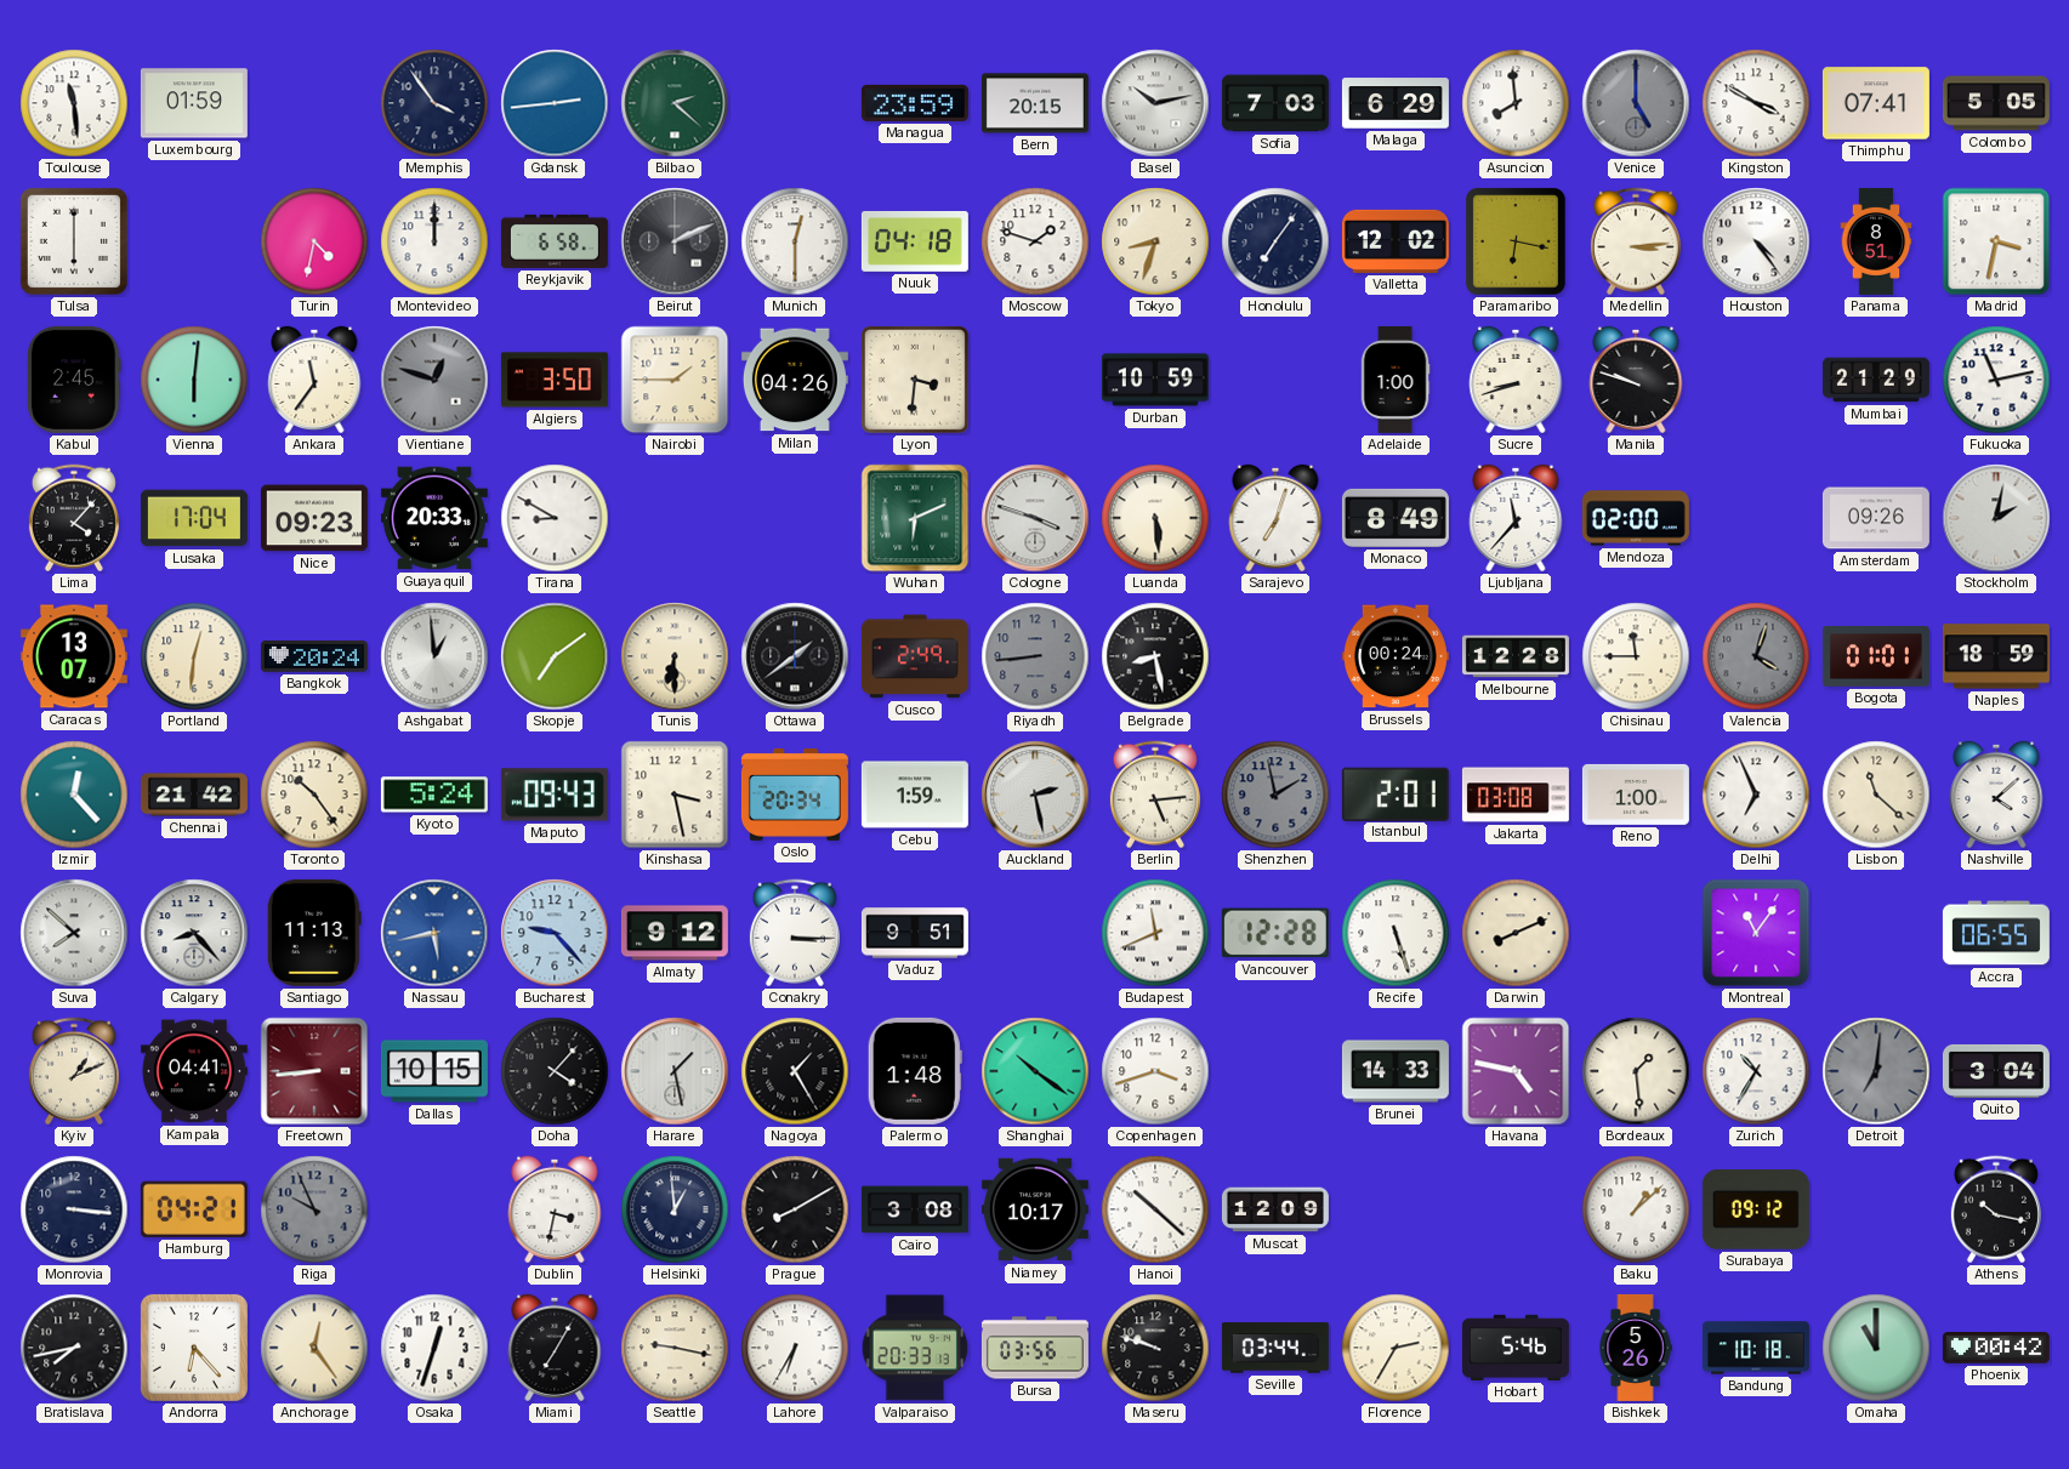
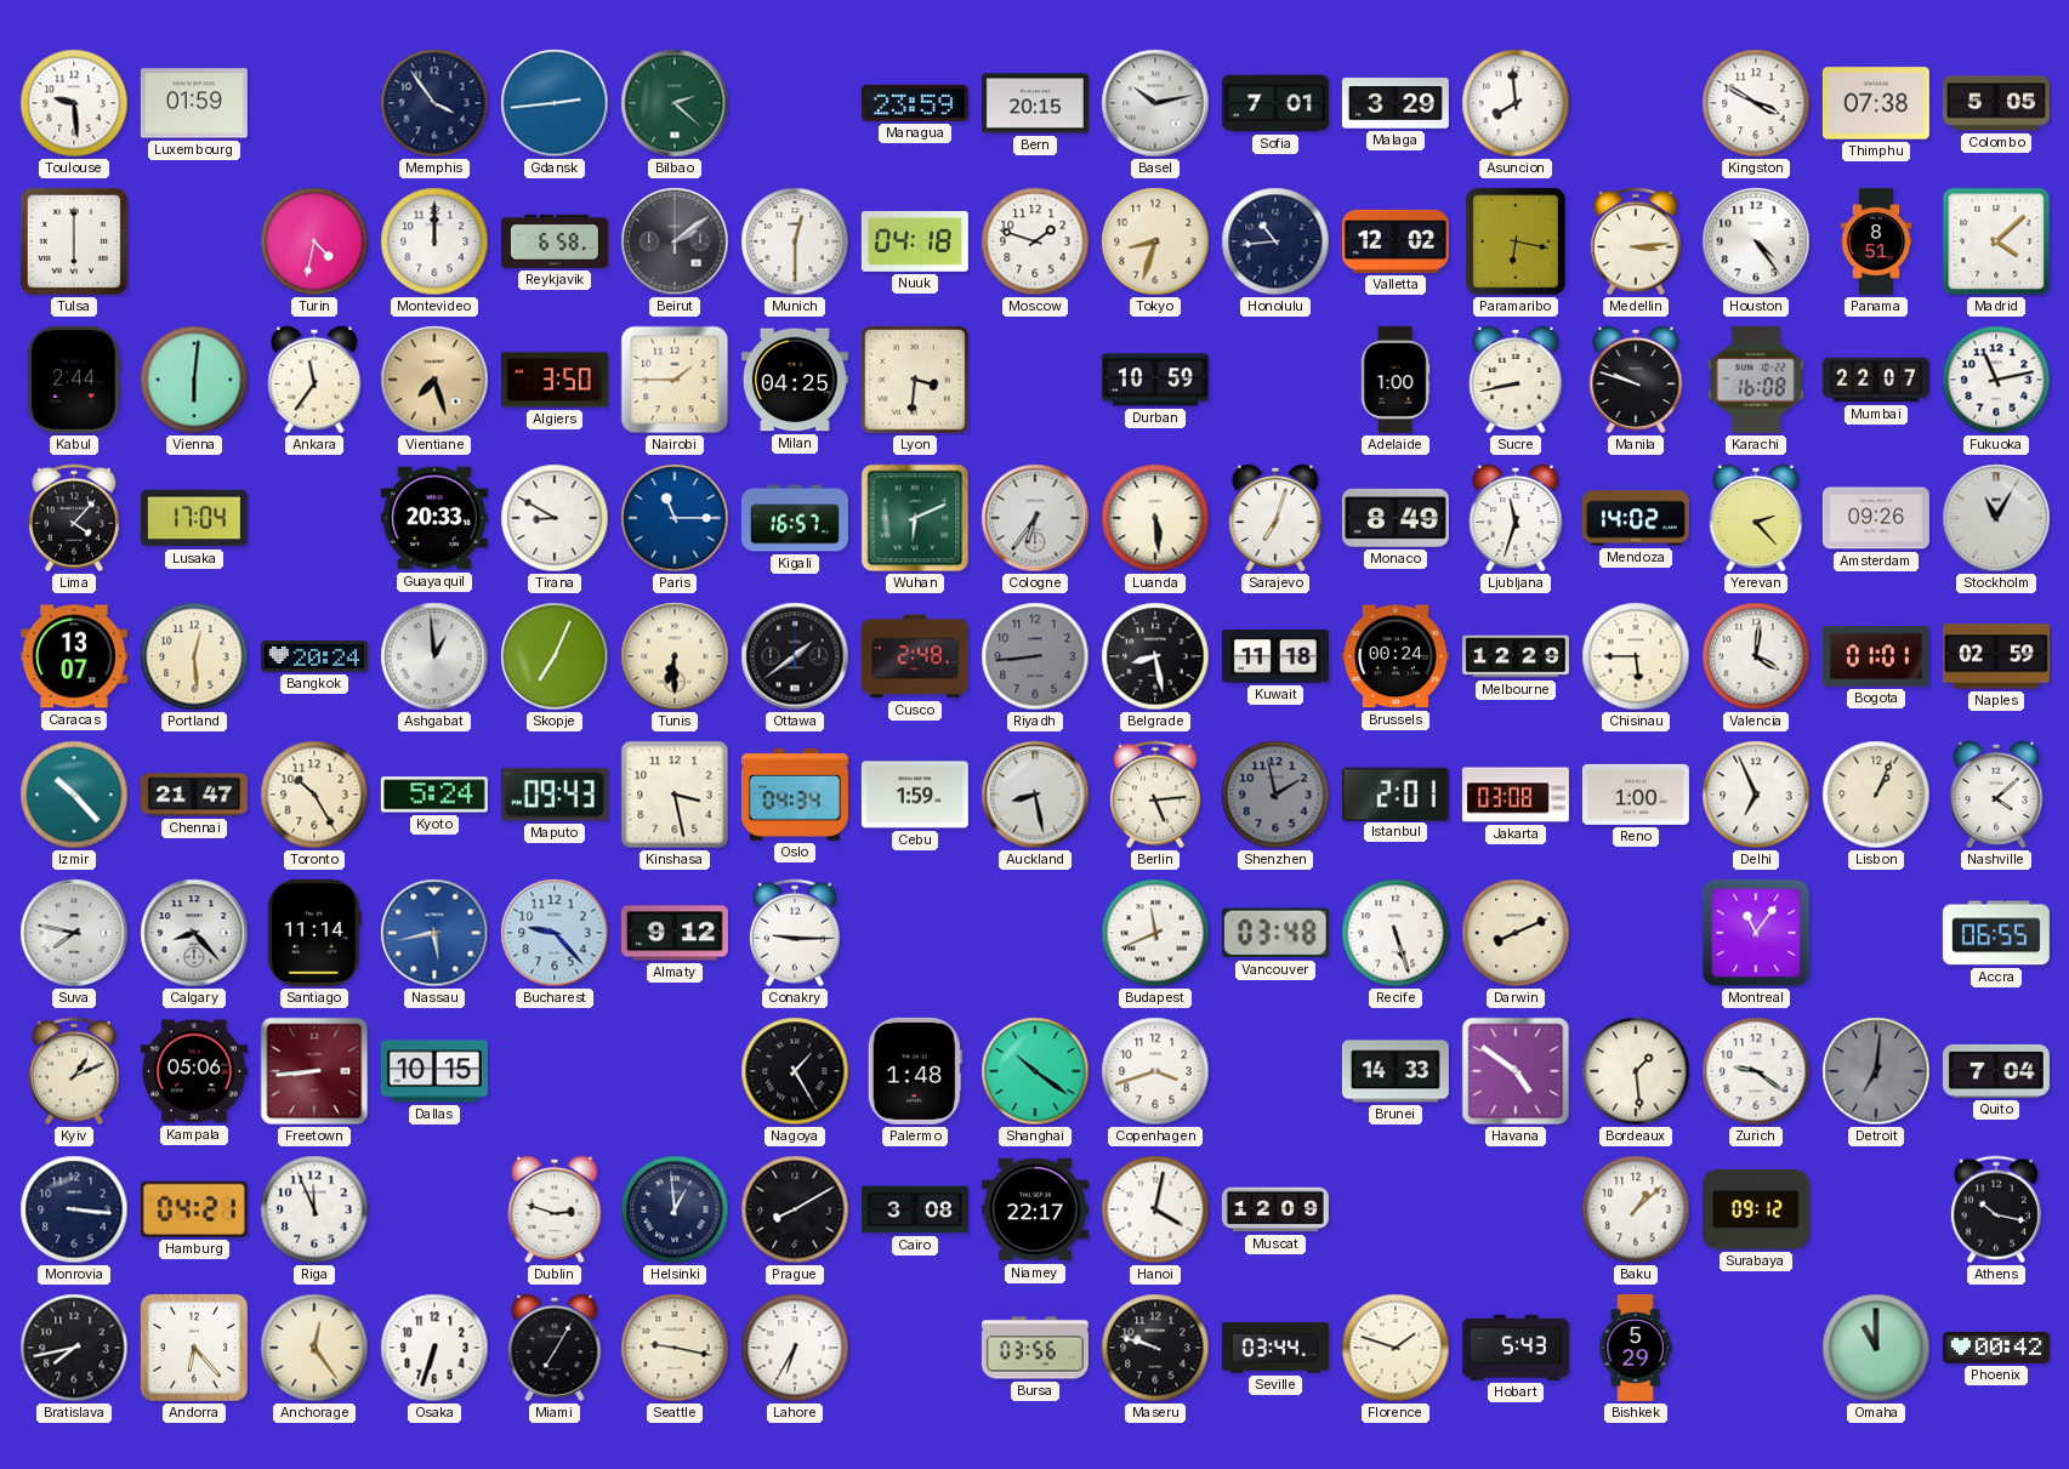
Toulouse: 11:29 -> 9:29
Sofia: 7:03 -> 7:01
Malaga: 6:29 -> 3:29
Venice: 5:00 -> none
Thimphu: 07:41 -> 07:38
Beirut: 2:11 -> 2:09
Honolulu: 7:06 -> 10:44
Madrid: 3:32 -> 4:08
Kabul: 2:45 -> 2:44
Vientiane: 12:48 -> 7:27
Vientiane dial: grey -> champagne
Milan: 04:26 -> 04:25
Sucre: 8:42 -> 8:43
Karachi: none -> 16:08
Mumbai: 21:29 -> 22:07
Nice: 09:23 -> none
Paris: none -> 11:15
Kigali: none -> 16:57
Cologne: 3:48 -> 6:36
Ljubljana: 11:37 -> 11:33
Mendoza: 02:00 -> 14:02
Yerevan: none -> 2:23
Stockholm: 2:02 -> 11:05
Portland: 12:31 -> 12:29
Skopje: 7:09 -> 7:04
Cusco: 2:49 -> 2:48
Kuwait: none -> 11:18
Melbourne: 12:28 -> 12:29
Chisinau: 11:45 -> 5:45
Valencia: 4:03 -> 4:01
Valencia dial: grey -> white
Naples: 18:59 -> 02:59
Izmir: 12:23 -> 10:23
Chennai: 21:42 -> 21:47
Toronto: 10:24 -> 10:25
Oslo: 20:34 -> 04:34
Auckland: 2:28 -> 8:28
Lisbon: 11:22 -> 1:04
Suva: 7:52 -> 7:47
Santiago: 11:13 -> 11:14
Conakry: 3:15 -> 9:15
Vaduz: 9:51 -> none
Vancouver: 12:28 -> 03:48
Kampala: 04:41 -> 05:06
Doha: 4:07 -> none
Harare: 1:28 -> none
Havana: 4:47 -> 4:51
Zurich: 10:35 -> 9:21
Quito: 3:04 -> 7:04
Riga: 9:56 -> 11:56
Riga dial: grey -> white
Dublin: 3:32 -> 2:48
Niamey: 10:17 -> 22:17
Hanoi: 10:22 -> 4:02
Osaka: 12:33 -> 6:33
Valparaiso: 20:33 -> none
Florence: 2:35 -> 1:48
Hobart: 5:46 -> 5:43
Bishkek: 5:26 -> 5:29
Bandung: 10:18 -> none
